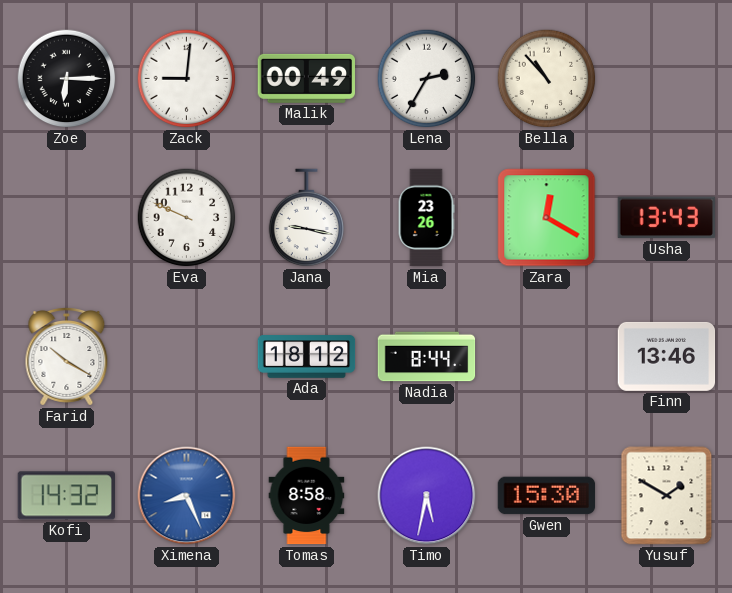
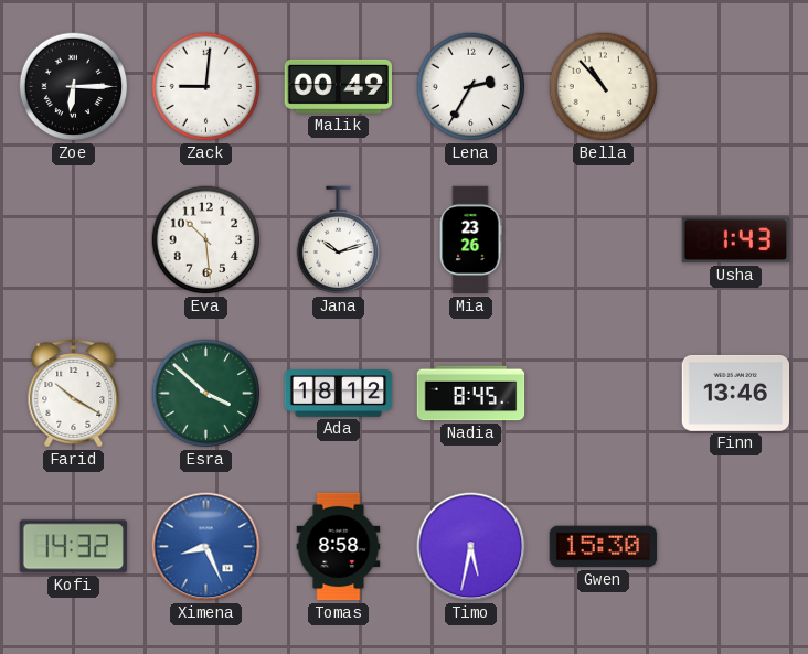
Eva: 9:49 -> 10:29
Jana: 9:17 -> 10:12
Zara: 12:20 -> none
Usha: 13:43 -> 1:43
Esra: none -> 3:52
Nadia: 8:44 -> 8:45
Yusuf: 1:50 -> none
